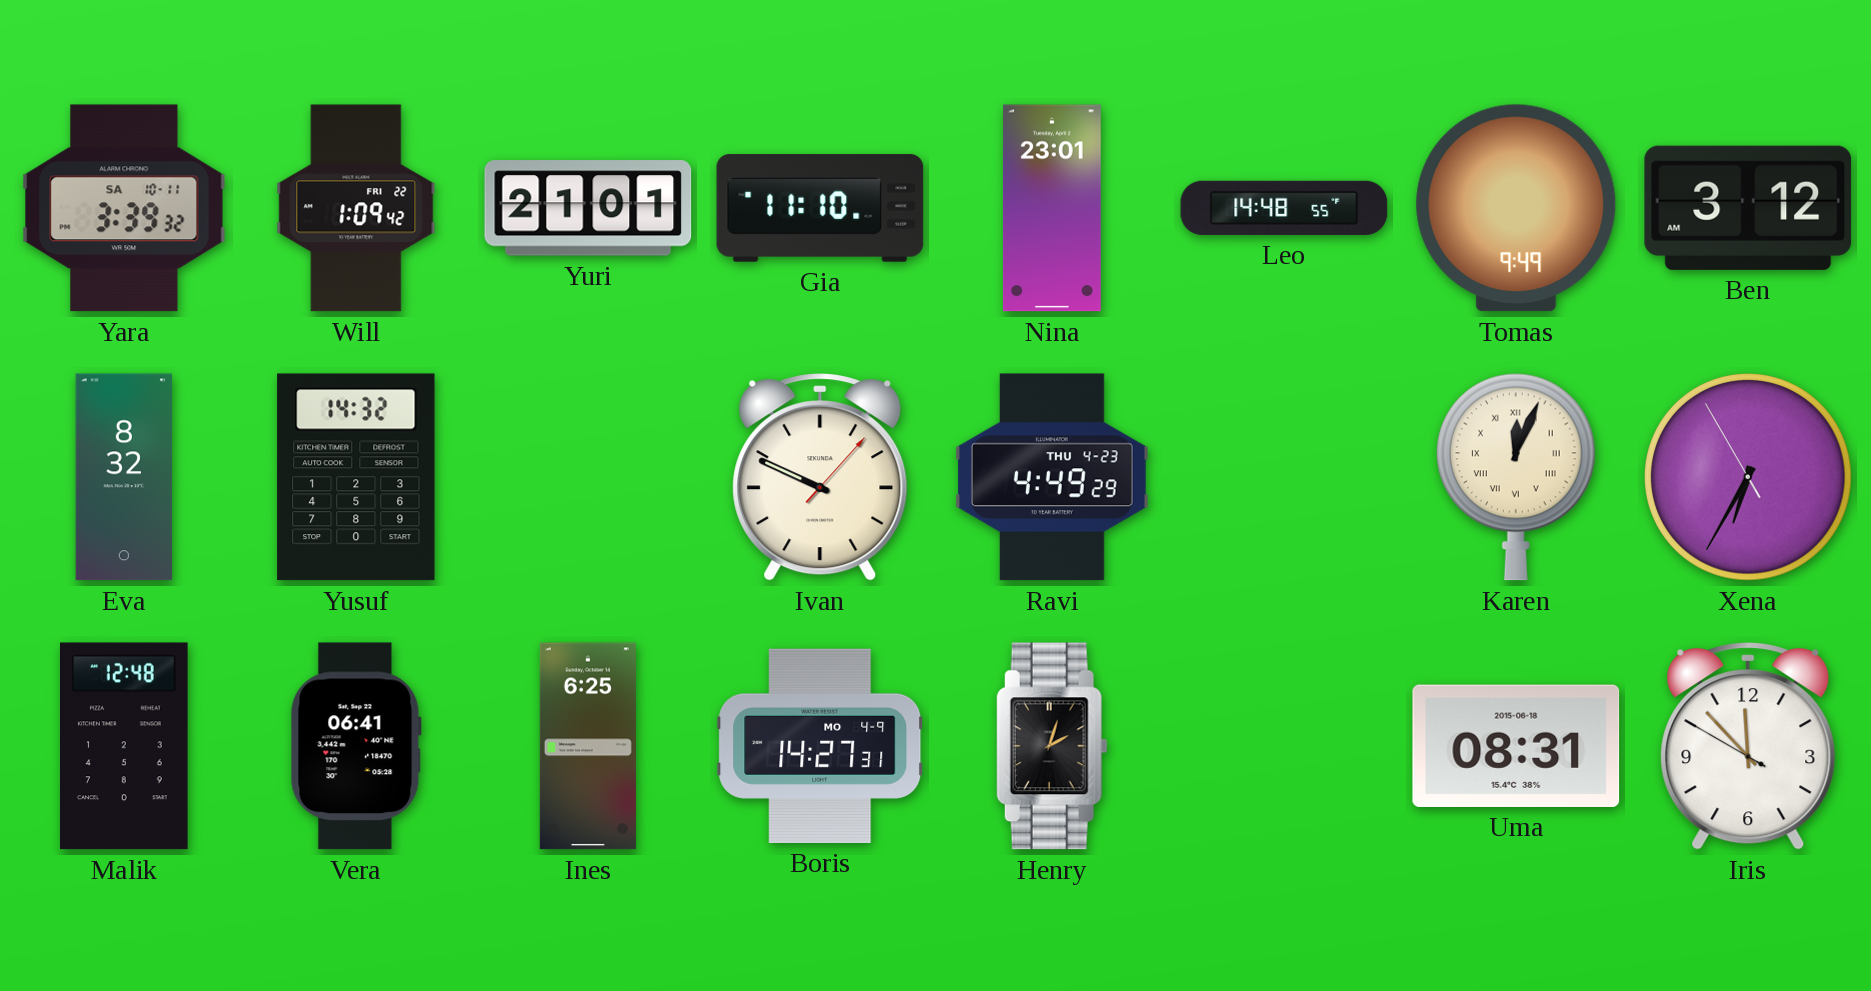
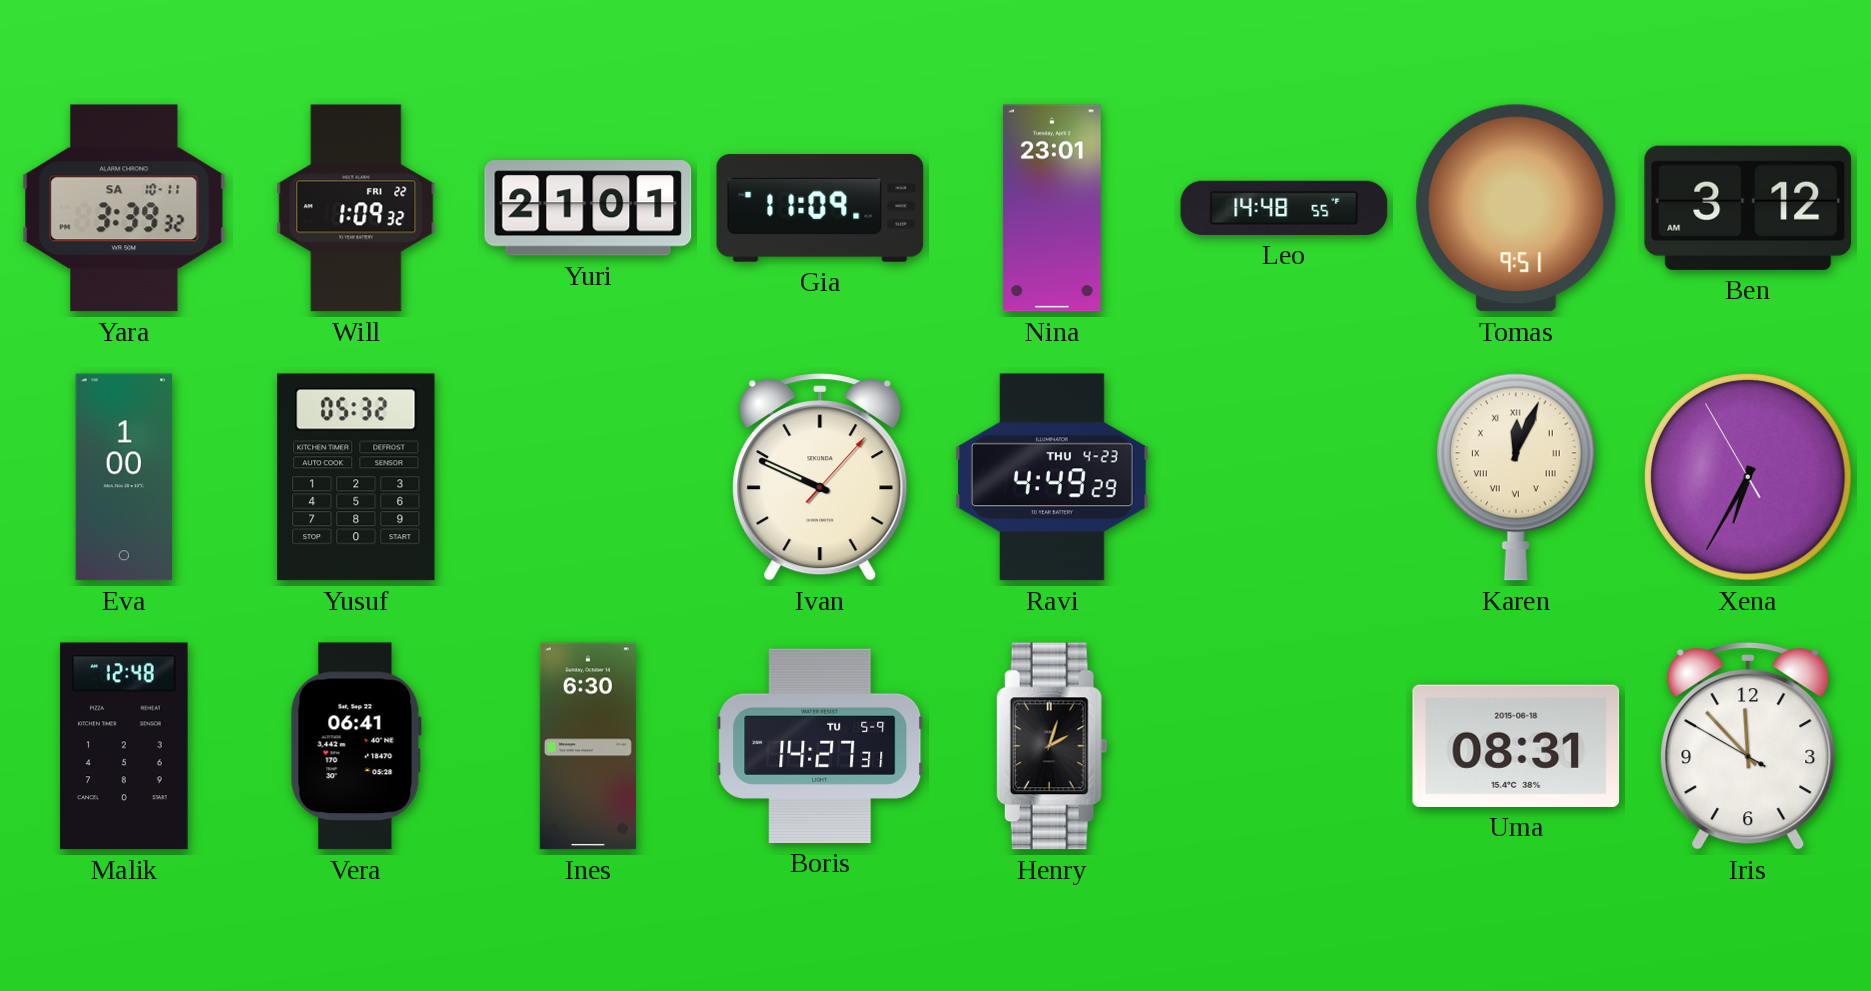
Will: 1:09:42 -> 1:09:32
Gia: 11:10 -> 11:09
Tomas: 9:49 -> 9:51
Eva: 8:32 -> 1:00
Yusuf: 14:32 -> 05:32
Ines: 6:25 -> 6:30
Boris date: MO 4-9 -> TU 5-9
